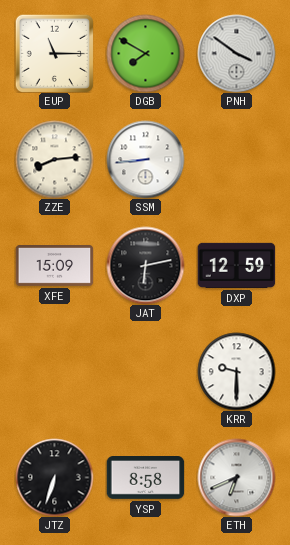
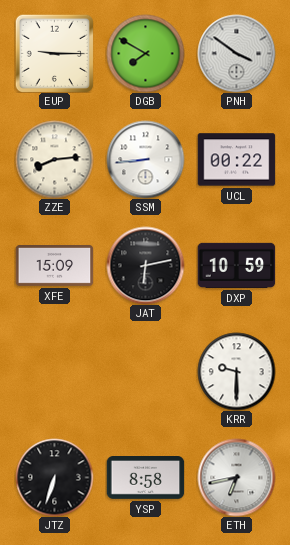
EUP: 11:15 -> 9:15
UCL: none -> 00:22
DXP: 12:59 -> 10:59
ETH: 6:41 -> 6:43
